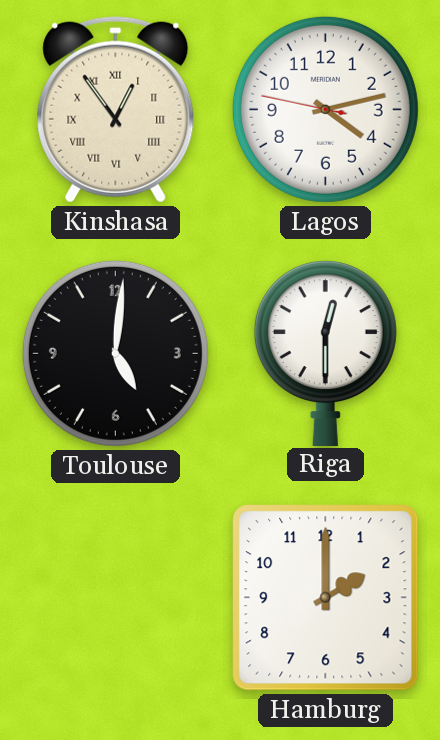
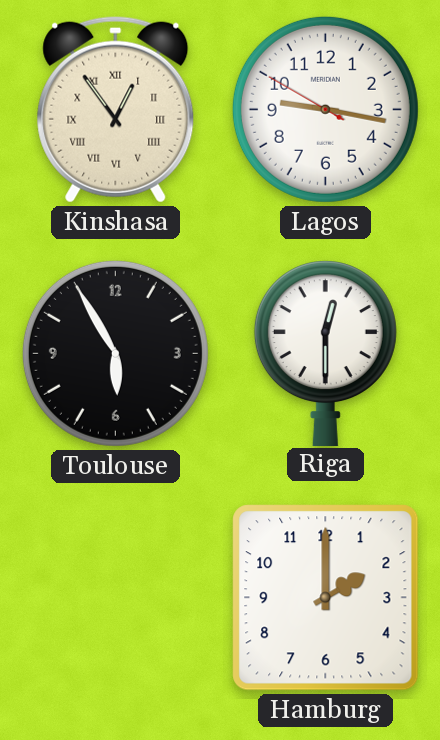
Lagos: 4:12 -> 9:16
Toulouse: 5:01 -> 5:55
